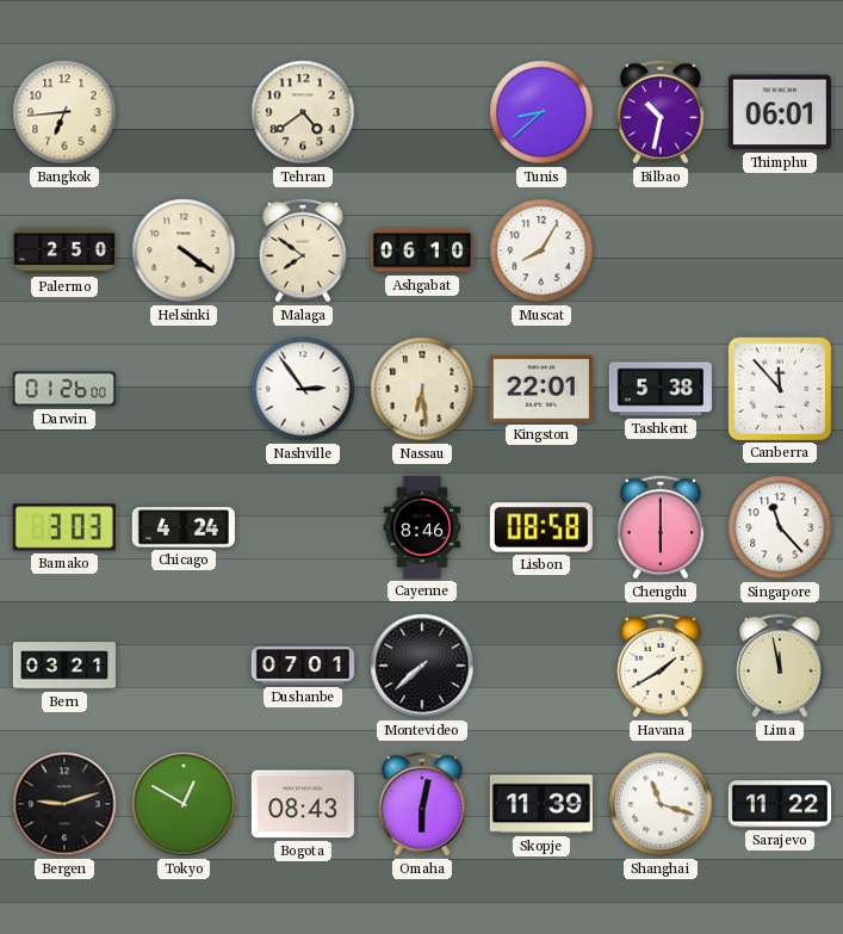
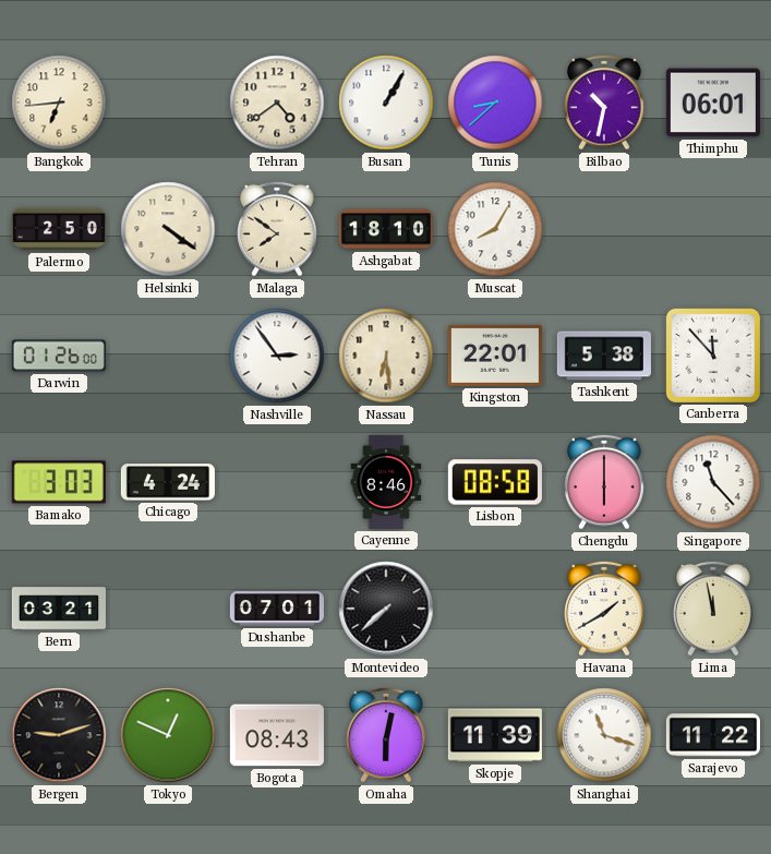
Busan: none -> 1:05
Ashgabat: 06:10 -> 18:10
Tokyo: 12:50 -> 12:49
